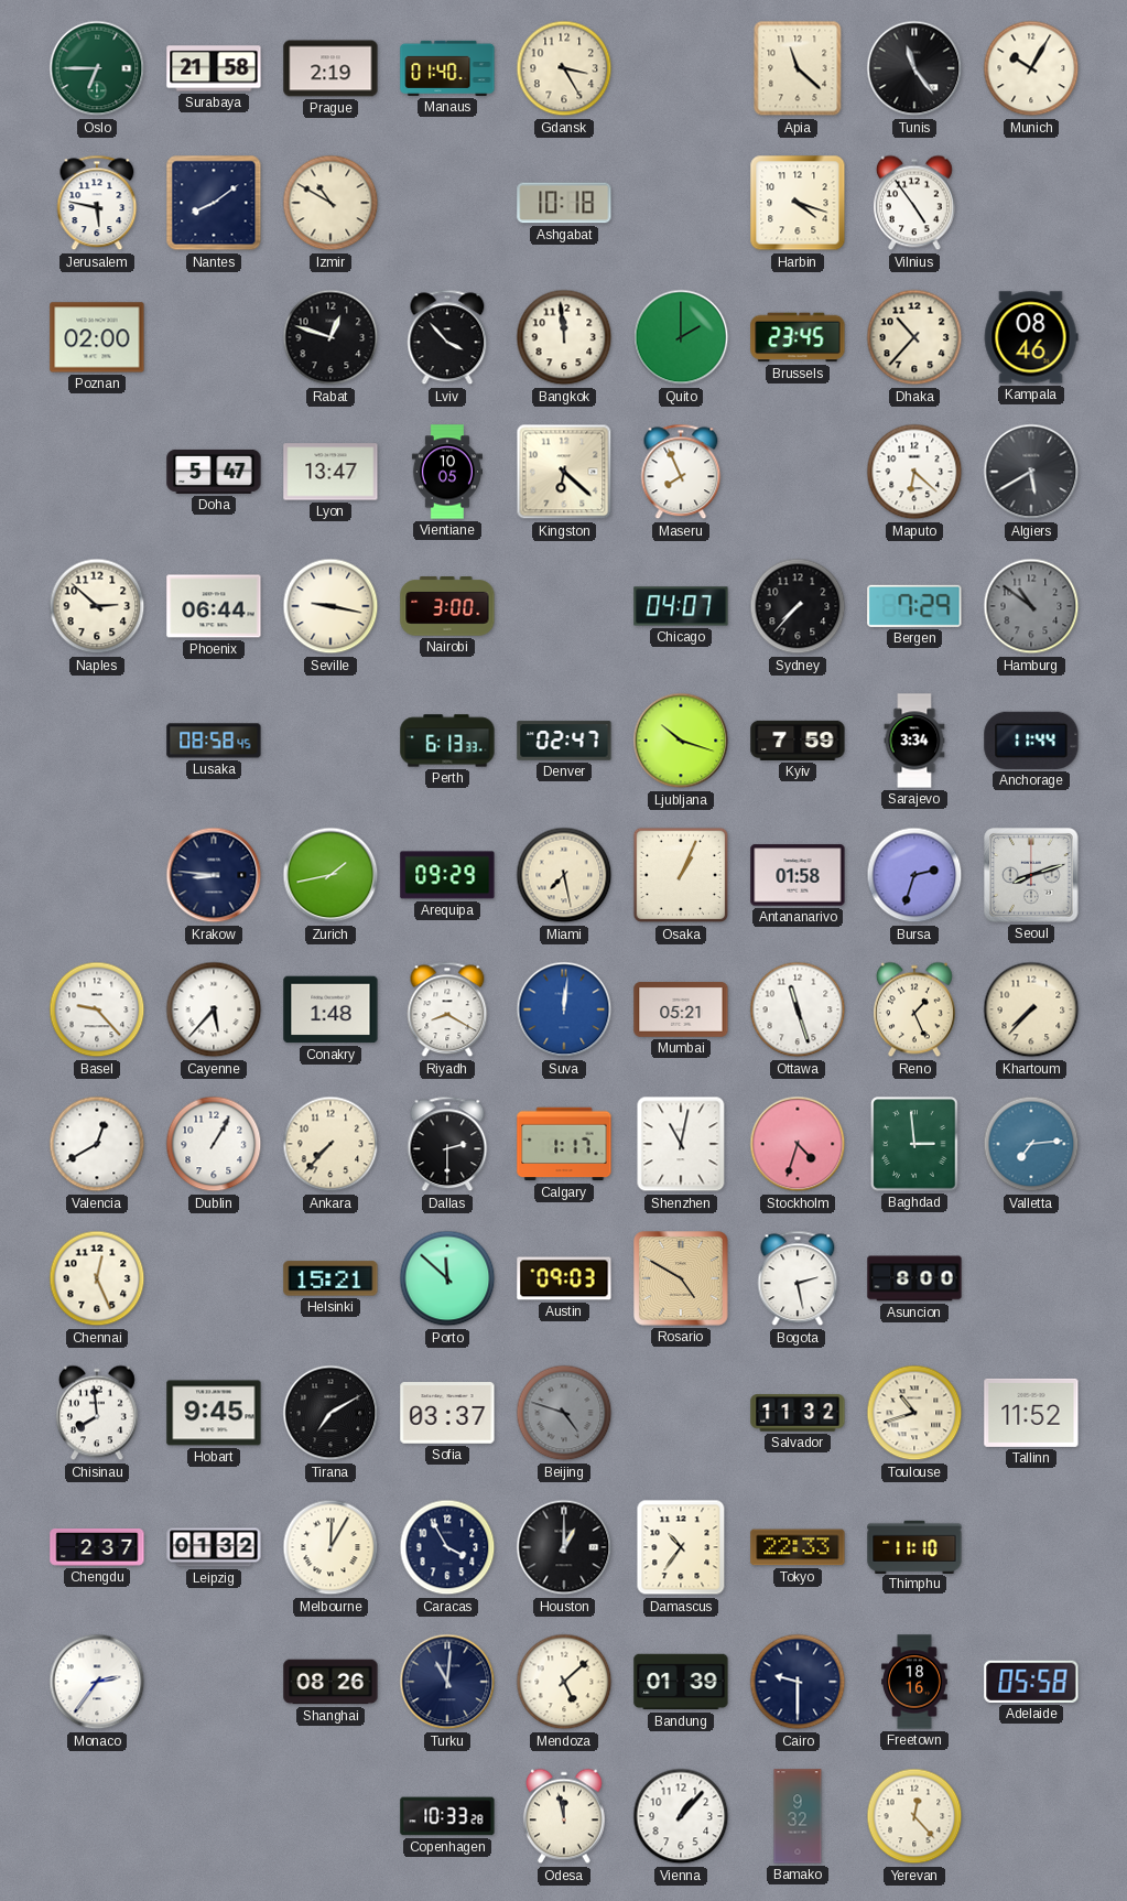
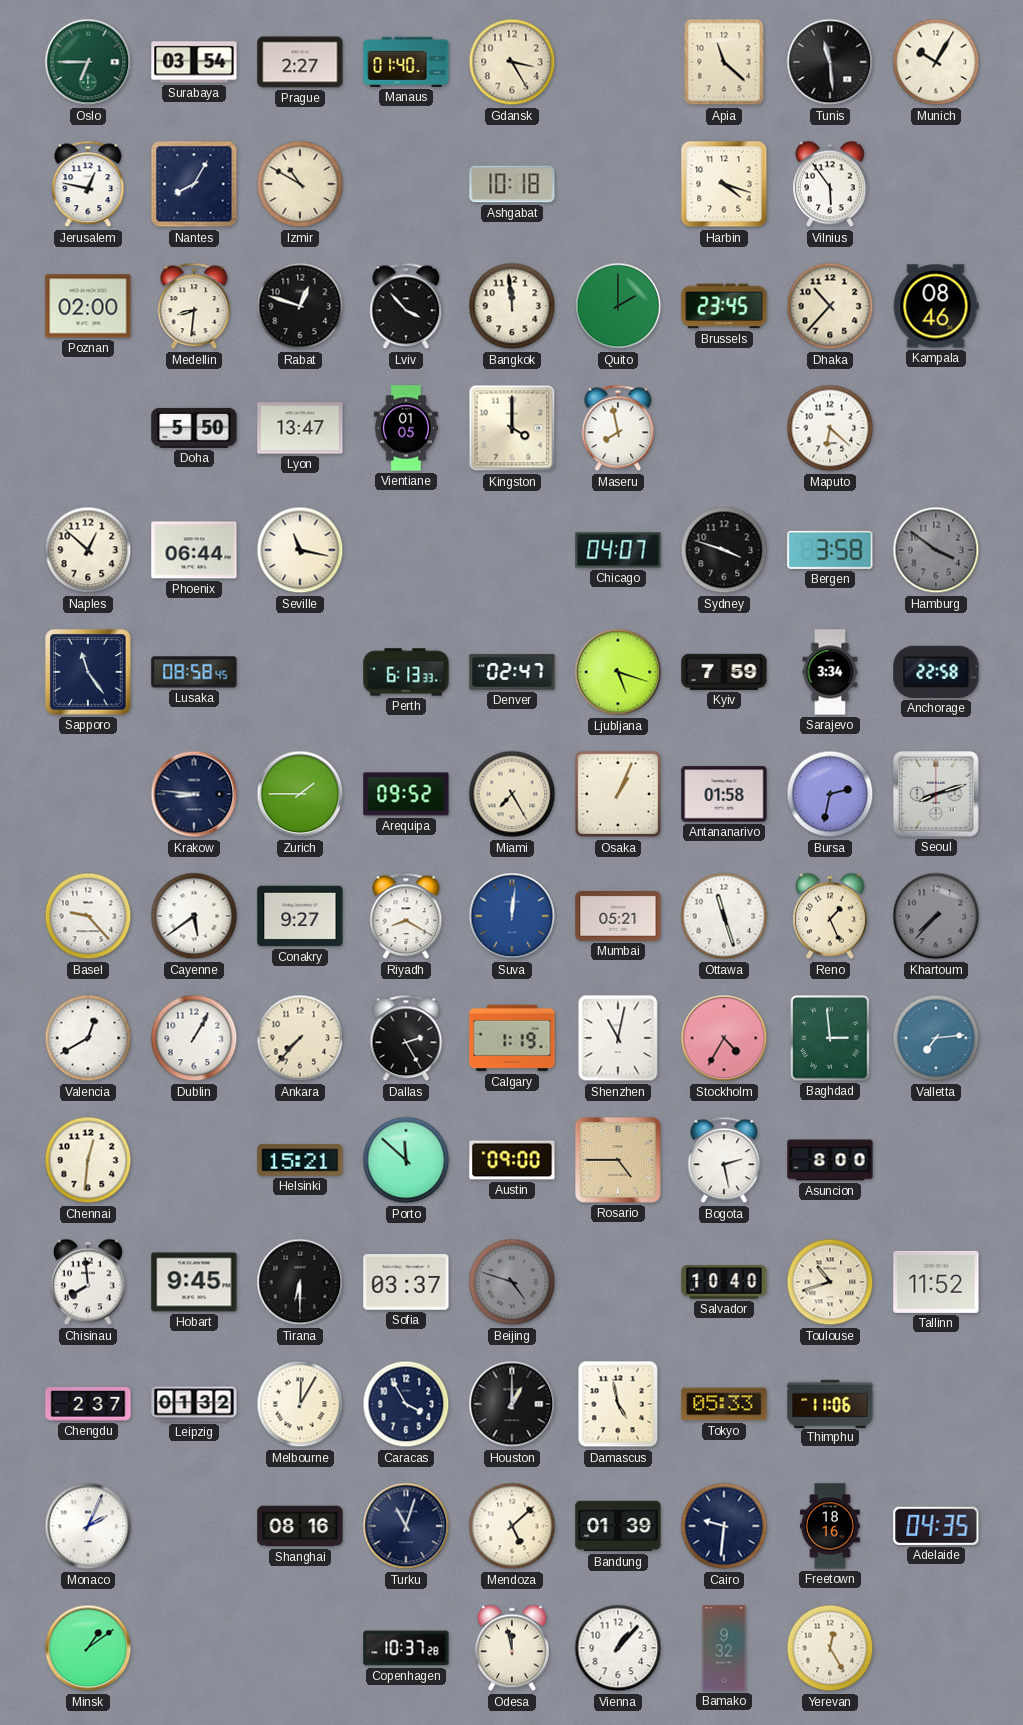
Surabaya: 21:58 -> 03:54
Prague: 2:19 -> 2:27
Tunis: 11:24 -> 11:29
Jerusalem: 5:47 -> 12:47
Nantes: 8:09 -> 8:05
Vilnius: 4:54 -> 5:54
Medellin: none -> 8:31
Doha: 5:47 -> 5:50
Vientiane: 10:05 -> 01:05
Kingston: 6:22 -> 4:00
Maseru: 7:56 -> 7:58
Algiers: 5:40 -> none
Naples: 2:52 -> 12:52
Seville: 9:17 -> 11:17
Nairobi: 3:00 -> none
Sydney: 7:37 -> 3:48
Bergen: 7:29 -> 3:58
Hamburg: 10:51 -> 3:51
Sapporo: none -> 11:24
Ljubljana: 10:18 -> 5:18
Anchorage: 11:44 -> 22:58
Zurich: 1:43 -> 1:45
Arequipa: 09:29 -> 09:52
Miami: 7:28 -> 7:25
Bursa: 2:33 -> 2:32
Cayenne: 5:37 -> 5:39
Conakry: 1:48 -> 9:27
Khartoum dial: cream -> grey
Dallas: 2:30 -> 2:25
Calgary: 1:17 -> 1:19
Stockholm: 4:33 -> 4:35
Chennai: 12:26 -> 12:31
Austin: 09:03 -> 09:00
Rosario: 4:50 -> 4:45
Tirana: 7:10 -> 6:30
Salvador: 11:32 -> 10:40
Damascus: 10:36 -> 4:58
Tokyo: 22:33 -> 05:33
Thimphu: 11:10 -> 11:06
Monaco: 2:36 -> 2:04
Shanghai: 08:26 -> 08:16
Turku: 11:01 -> 11:03
Cairo: 9:30 -> 9:31
Adelaide: 05:58 -> 04:35
Minsk: none -> 1:09
Copenhagen: 10:33 -> 10:37
Yerevan: 12:23 -> 12:25
